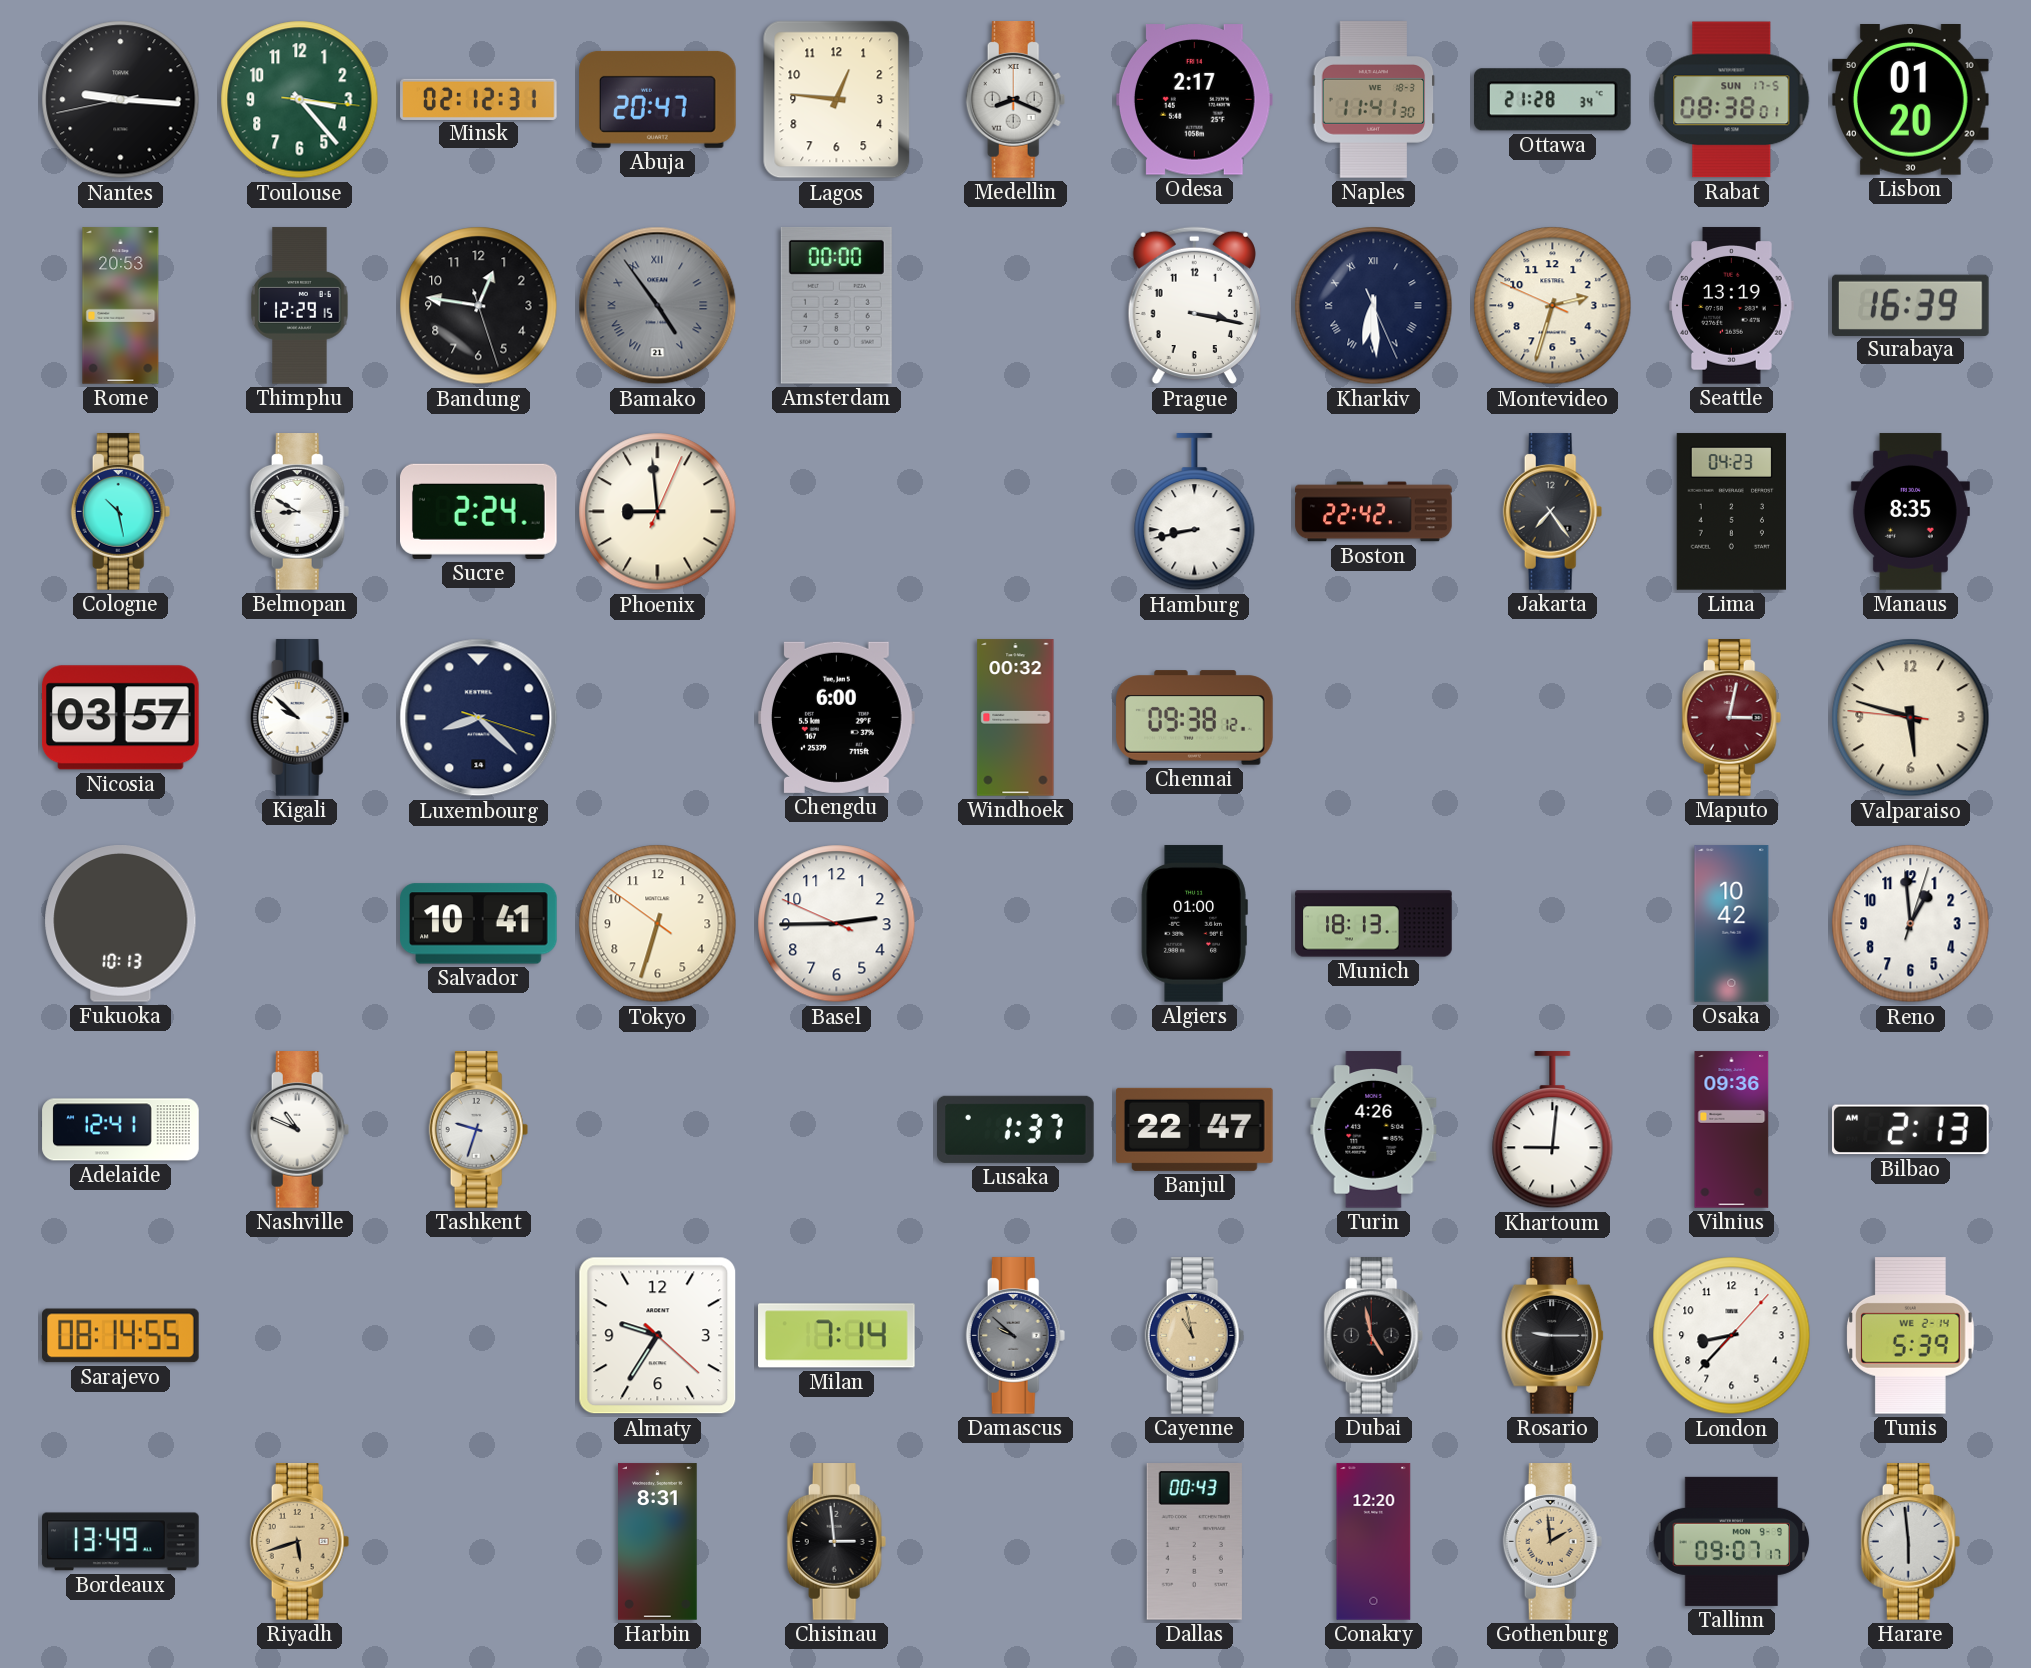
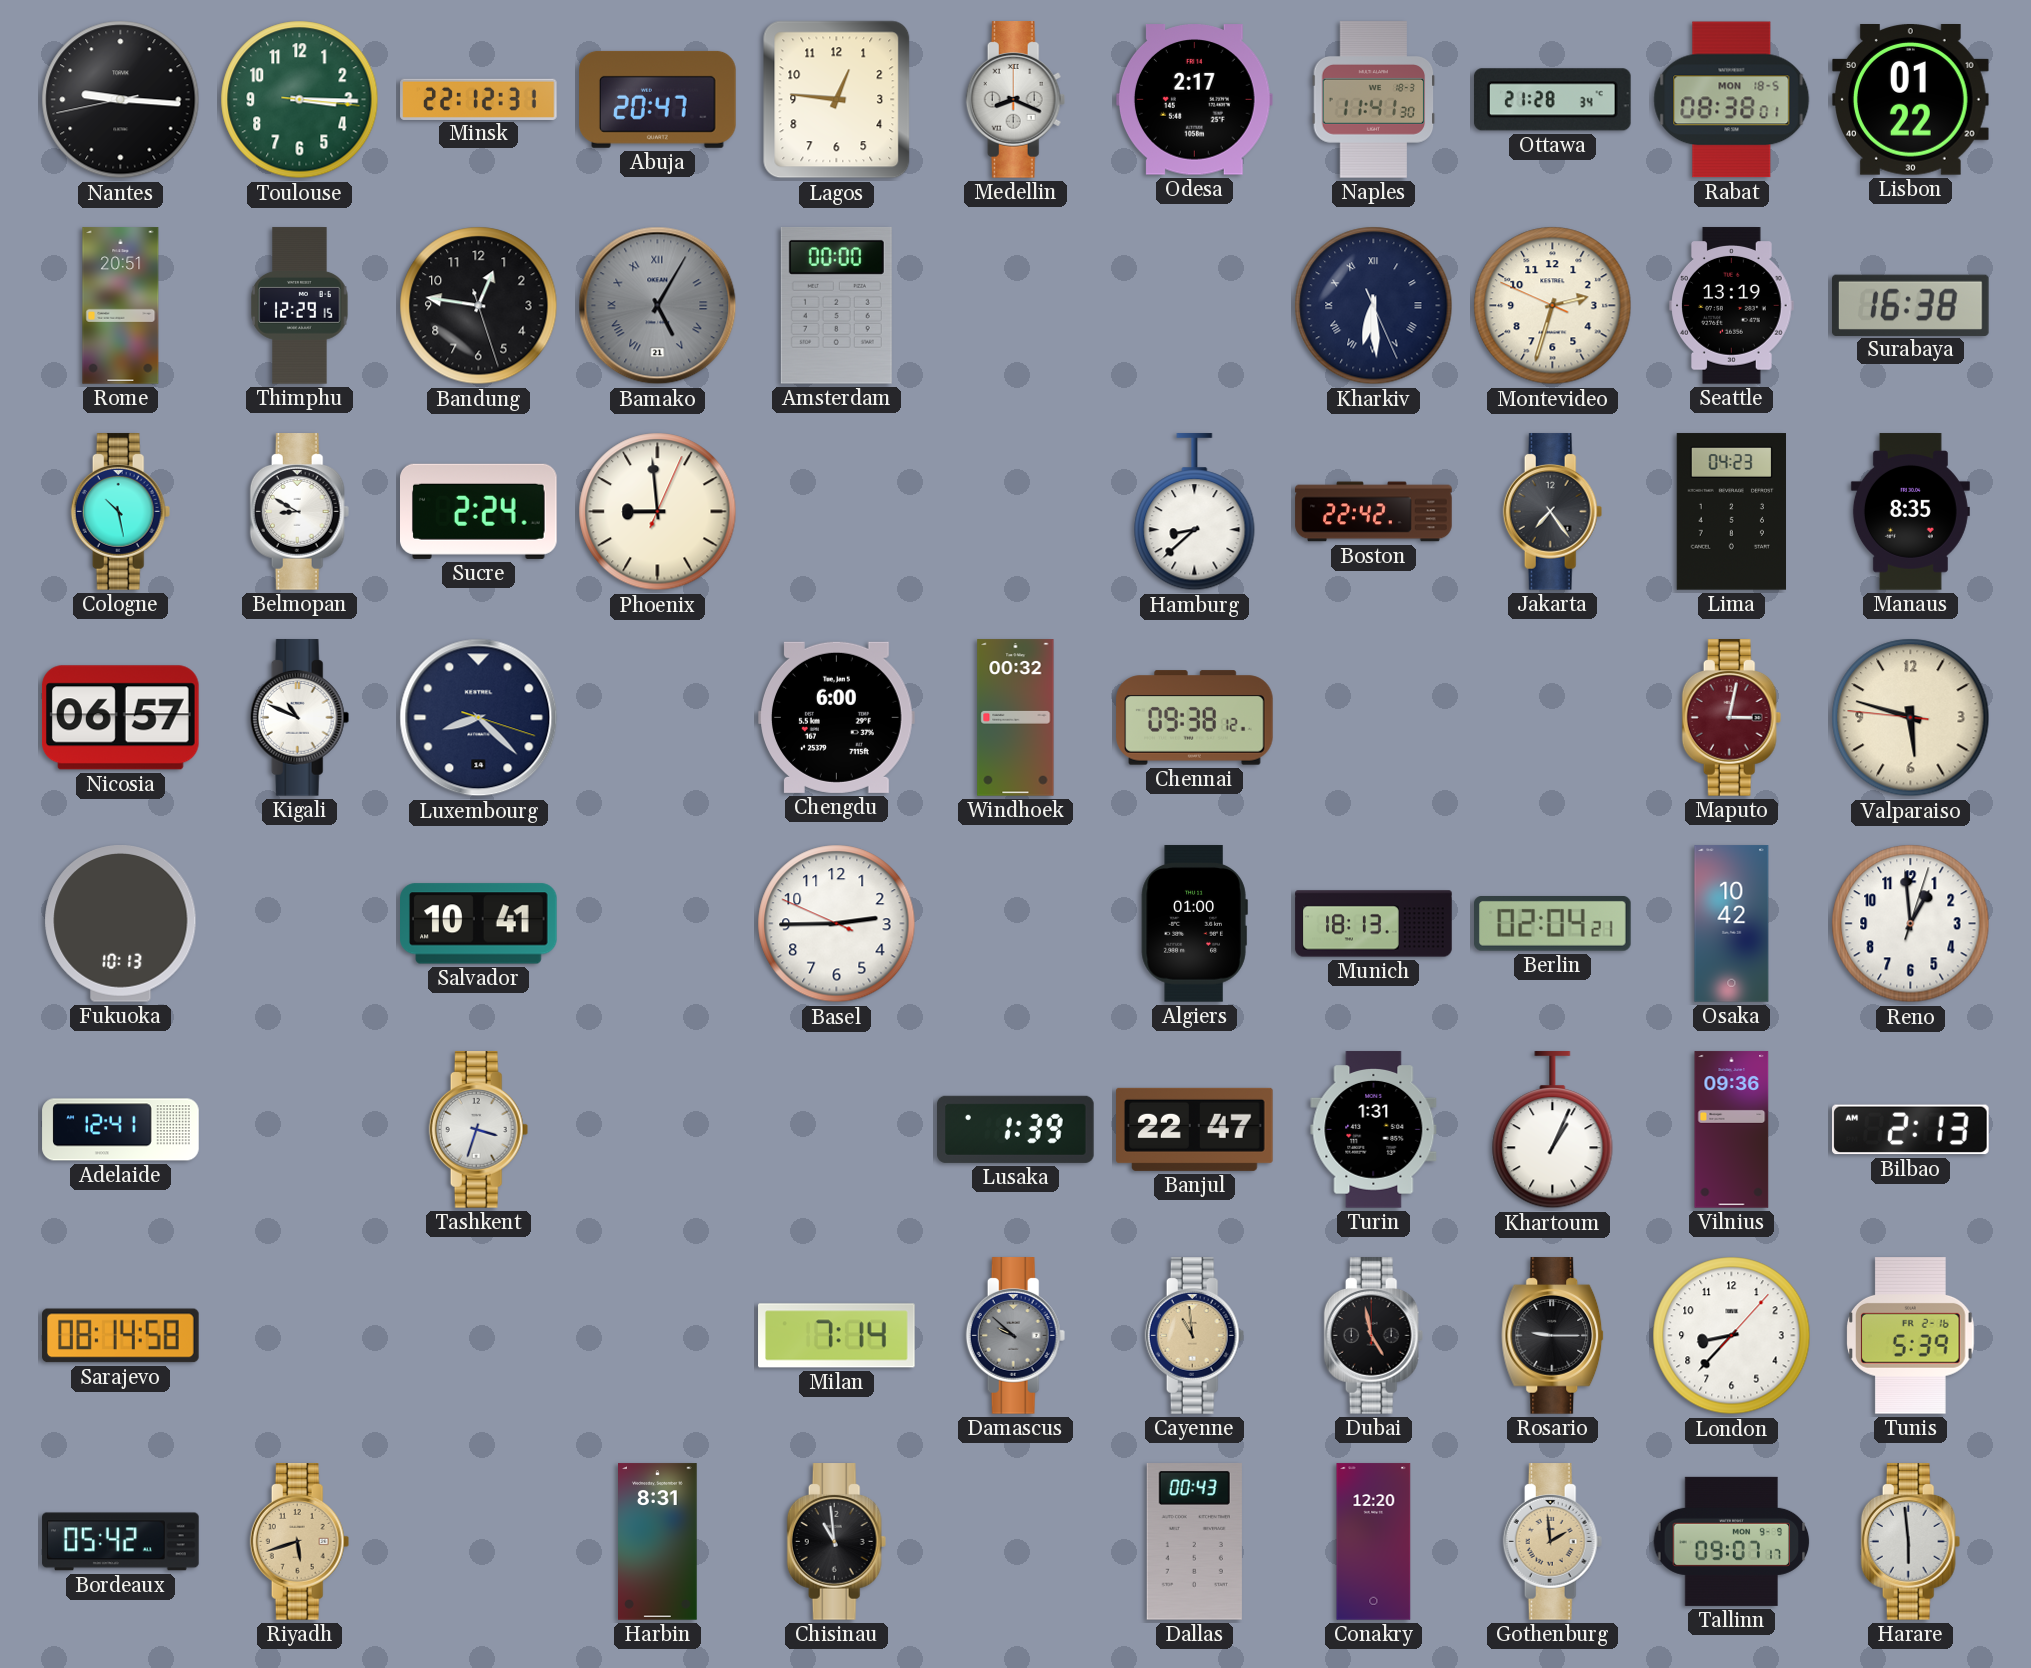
Toulouse: 3:23 -> 3:15
Minsk: 02:12 -> 22:12
Rabat date: SUN 17-5 -> MON 18-5
Lisbon: 01:20 -> 01:22
Rome: 20:53 -> 20:51
Bamako: 4:54 -> 5:05
Prague: 3:17 -> none
Surabaya: 16:39 -> 16:38
Hamburg: 8:43 -> 8:38
Nicosia: 03:57 -> 06:57
Kigali: 9:52 -> 10:49
Tokyo: 6:32 -> none
Berlin: none -> 02:04
Nashville: 10:49 -> none
Tashkent: 9:33 -> 3:33
Lusaka: 1:37 -> 1:39
Turin: 4:26 -> 1:31
Khartoum: 9:01 -> 1:04
Sarajevo: 08:14:55 -> 08:14:58
Almaty: 9:35 -> none
Cayenne: 10:58 -> 10:59
Tunis date: WE 2-14 -> FR 2-16
Bordeaux: 13:49 -> 05:42
Chisinau: 2:59 -> 10:59
